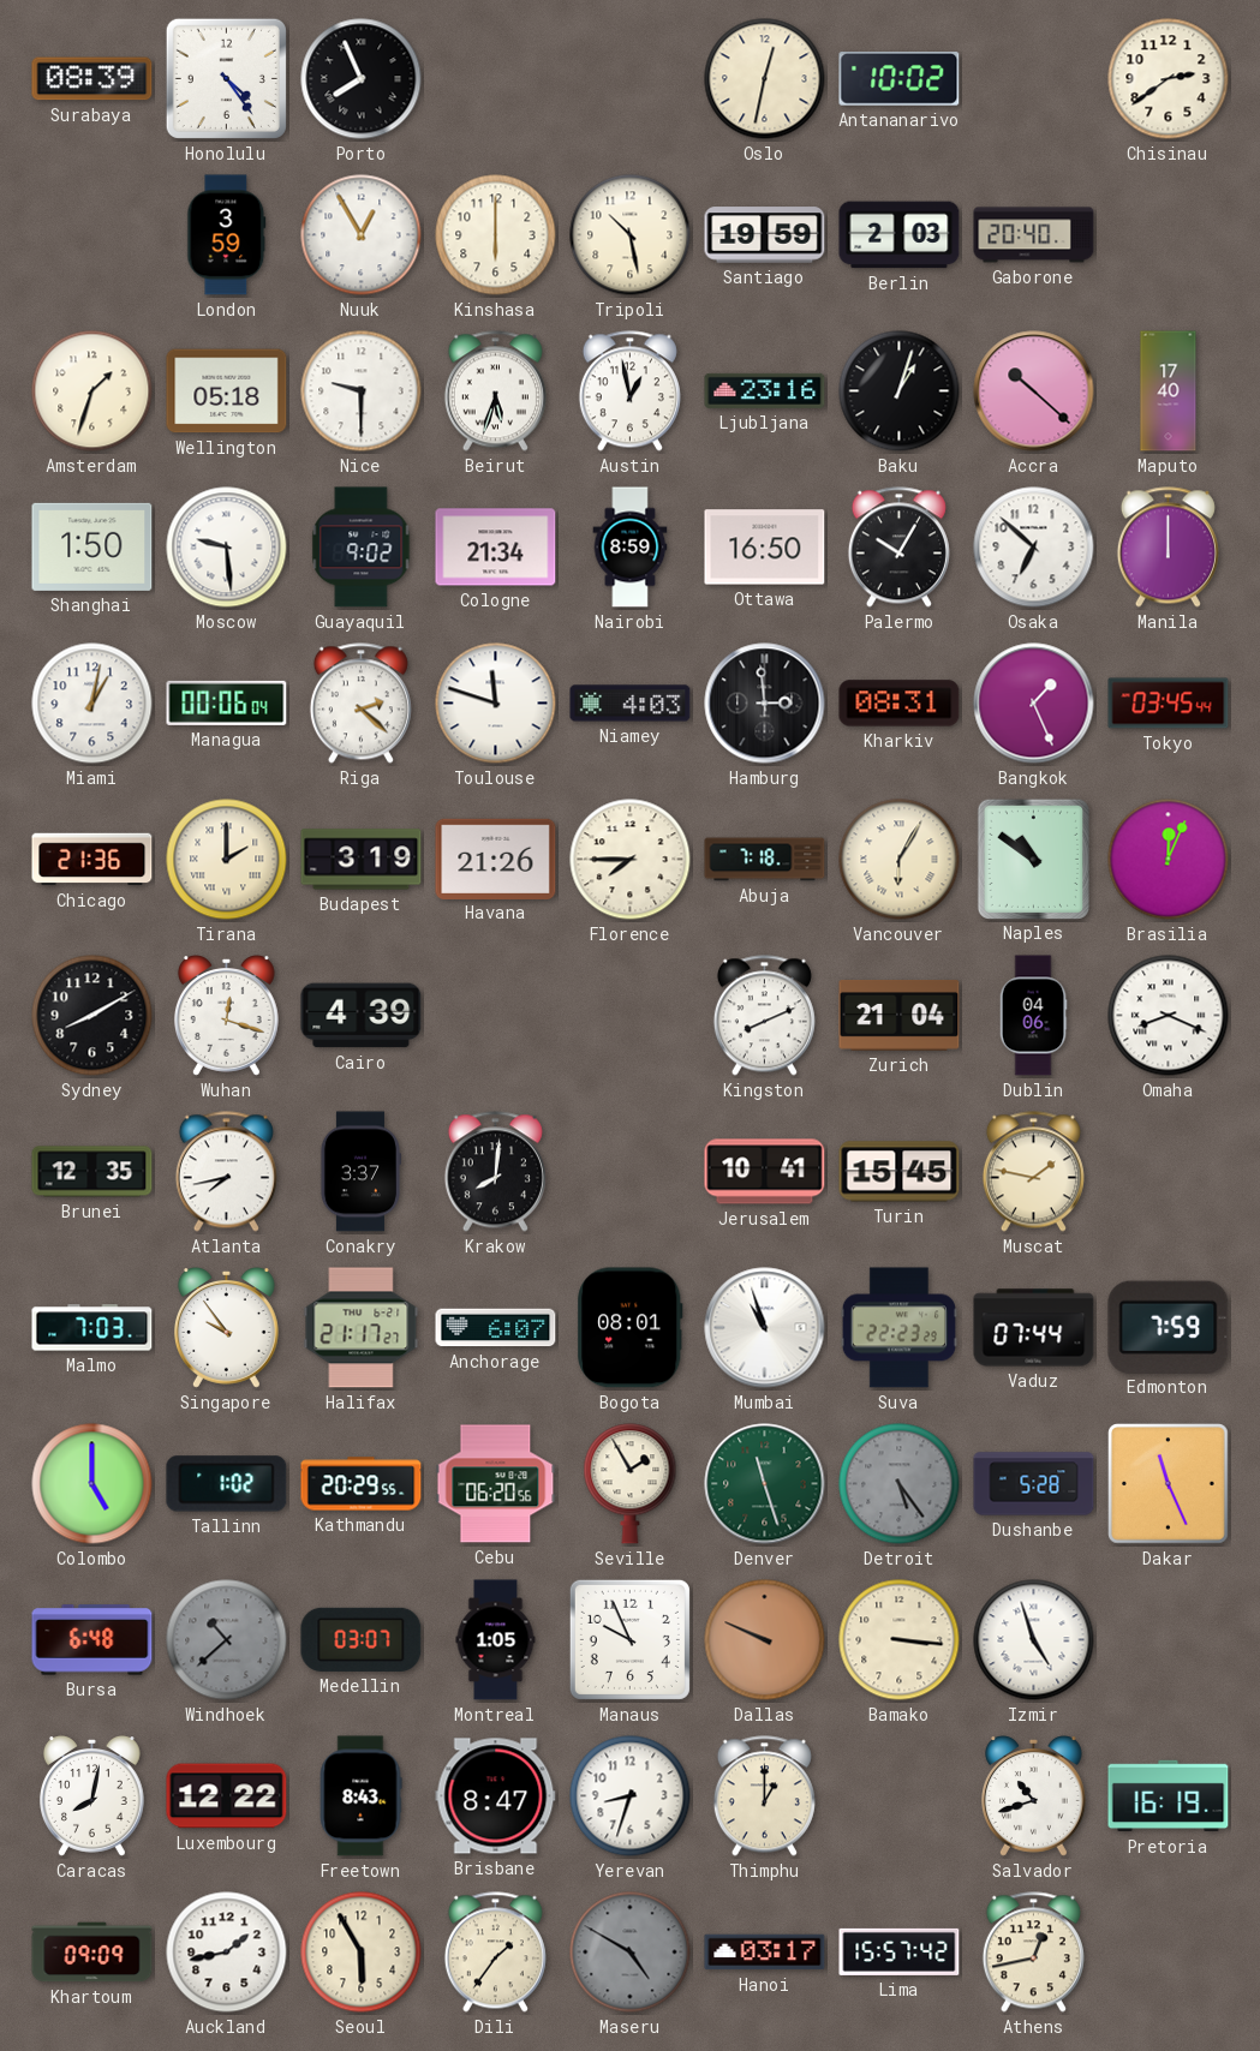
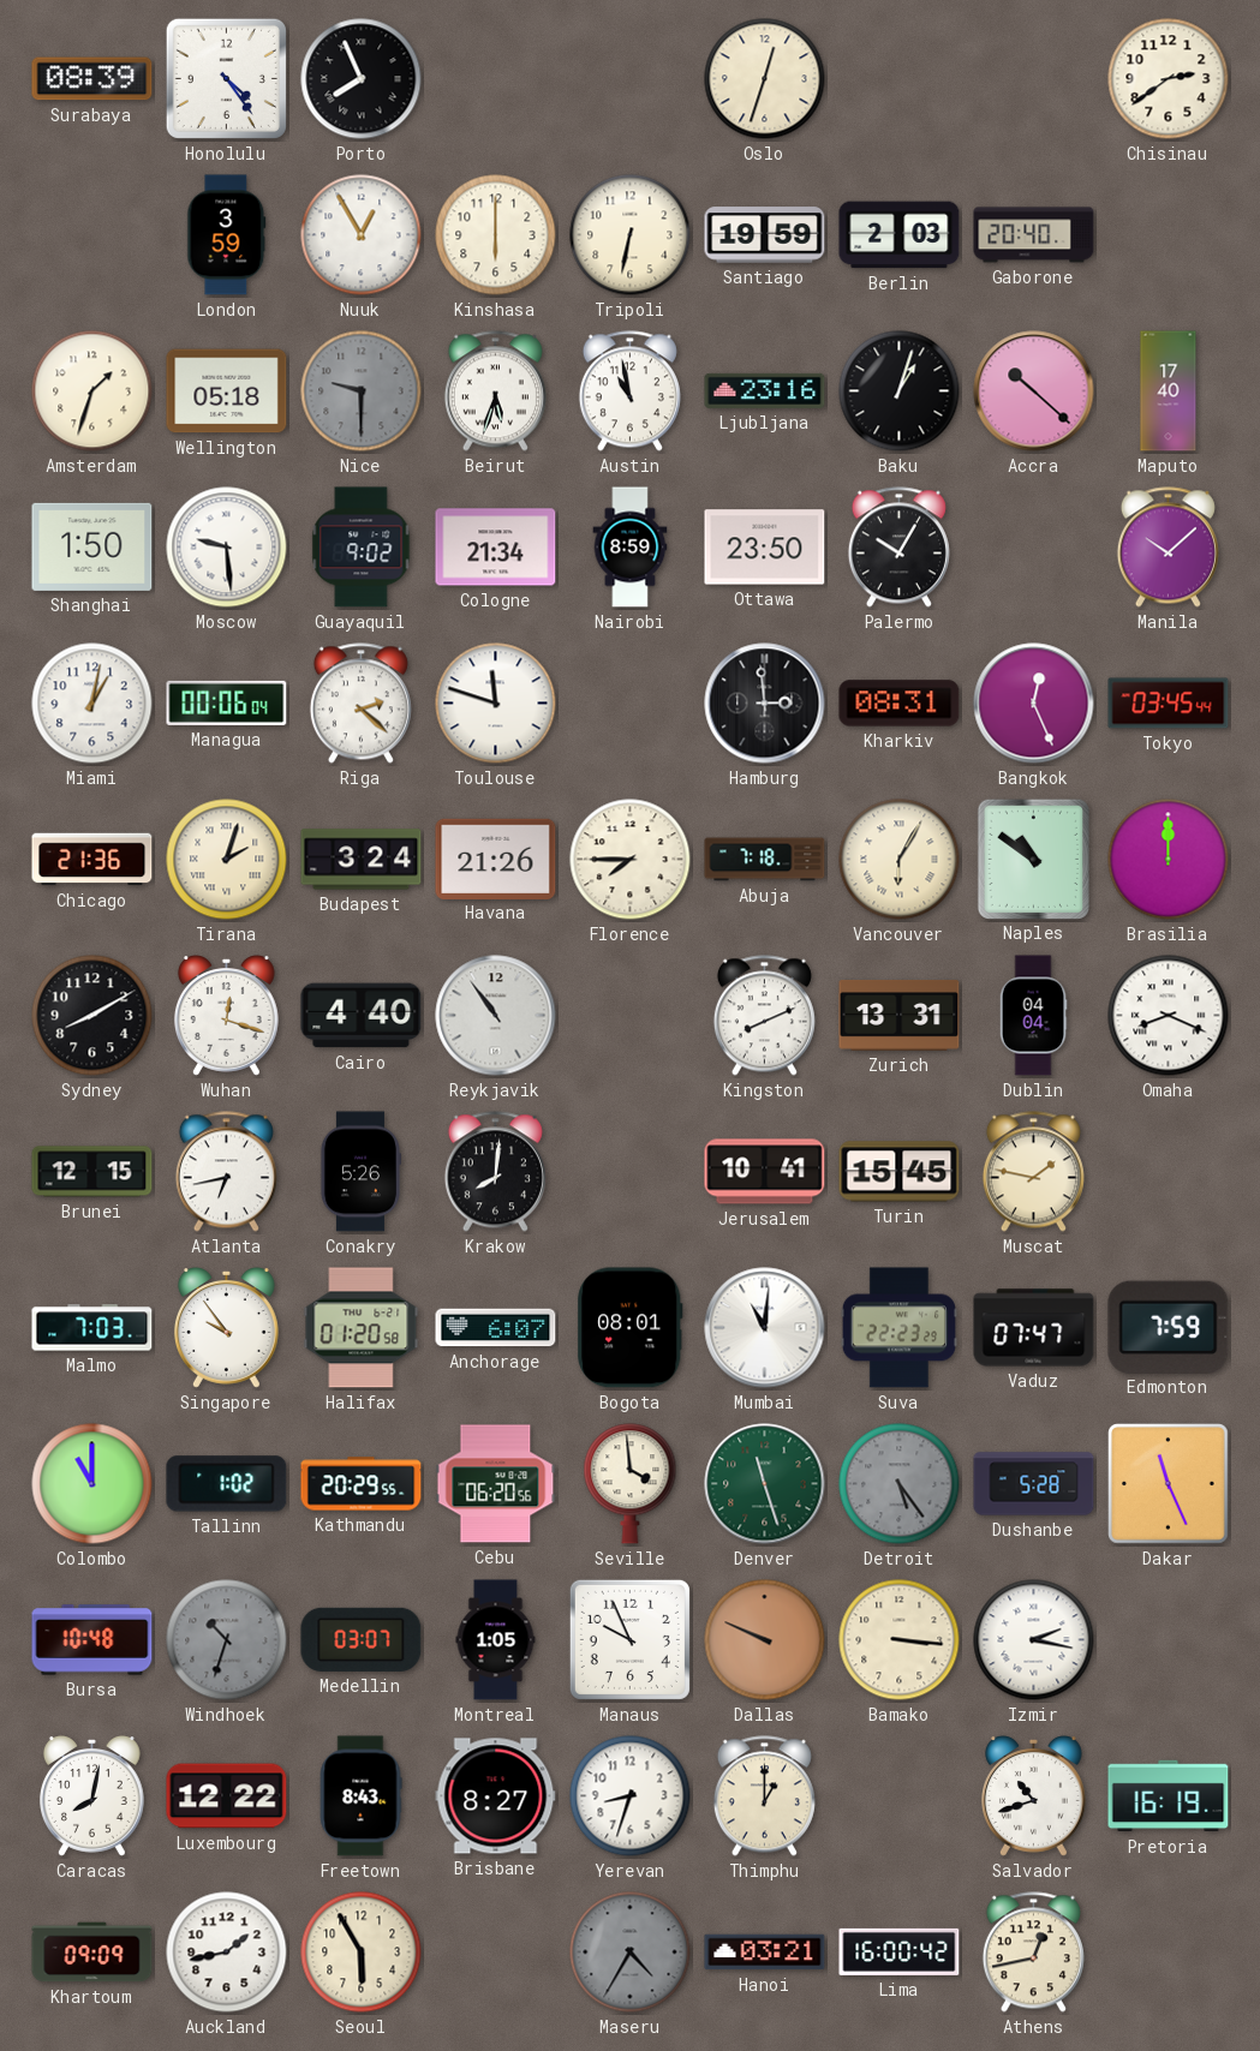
Oslo: 12:32 -> 12:33
Antananarivo: 10:02 -> none
Tripoli: 10:28 -> 6:32
Nice dial: white -> grey
Austin: 12:58 -> 10:58
Ottawa: 16:50 -> 23:50
Osaka: 6:52 -> none
Manila: 12:00 -> 10:08
Niamey: 4:03 -> none
Bangkok: 1:26 -> 12:26
Tirana: 2:00 -> 2:03
Budapest: 3:19 -> 3:24
Brasilia: 12:04 -> 12:00
Cairo: 4:39 -> 4:40
Reykjavik: none -> 10:54
Zurich: 21:04 -> 13:31
Dublin: 04:06 -> 04:04
Brunei: 12:35 -> 12:15
Atlanta: 7:43 -> 6:43
Conakry: 3:37 -> 5:26
Halifax: 21:17 -> 01:20
Mumbai: 10:57 -> 11:01
Vaduz: 07:44 -> 07:47
Colombo: 5:00 -> 11:00
Seville: 1:55 -> 3:59
Bursa: 6:48 -> 10:48
Windhoek: 10:38 -> 10:33
Izmir: 4:57 -> 2:17
Brisbane: 8:47 -> 8:27
Dili: 1:36 -> none
Maseru: 4:50 -> 4:35
Hanoi: 03:17 -> 03:21
Lima: 15:57 -> 16:00
